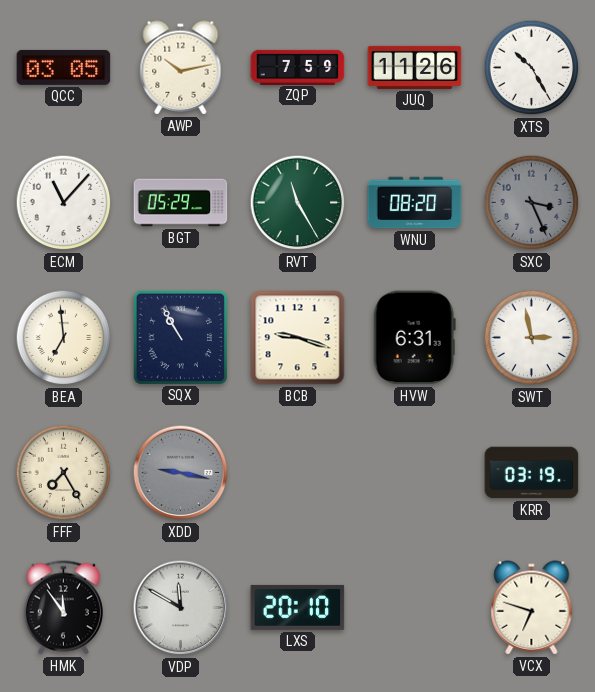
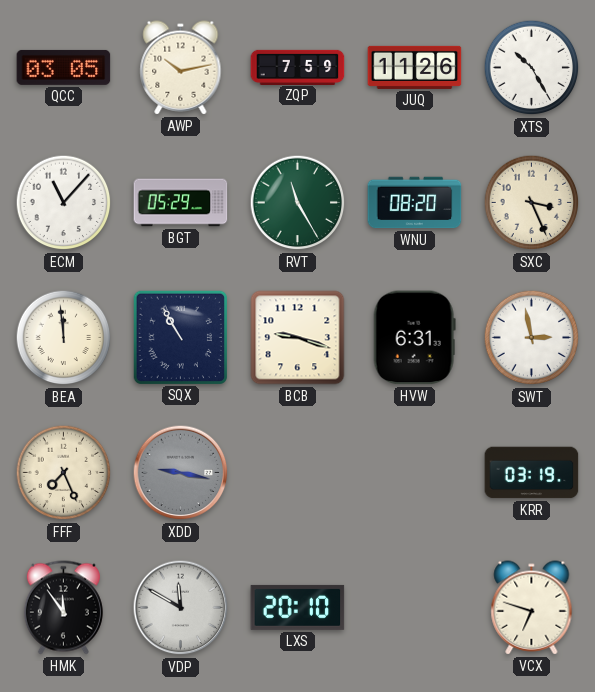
SXC dial: grey -> cream
BEA: 6:59 -> 11:59
FFF: 7:25 -> 7:26
